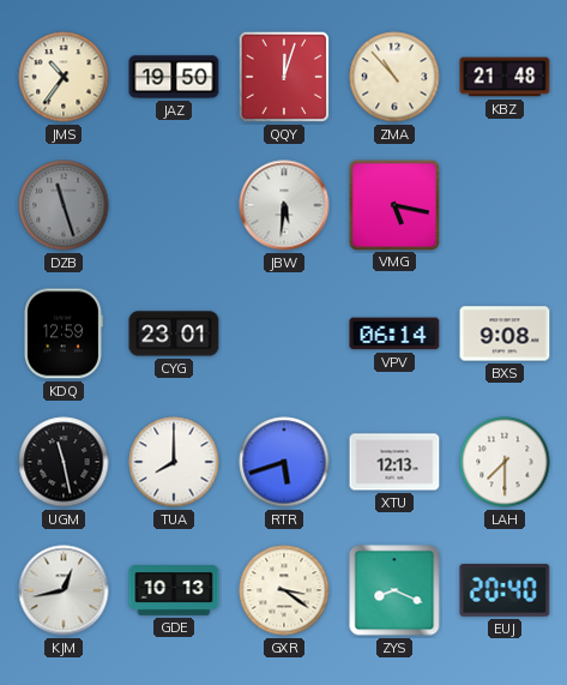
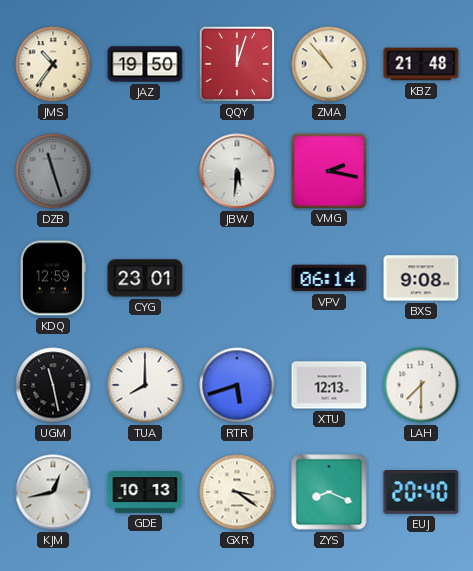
VMG: 5:17 -> 2:17
